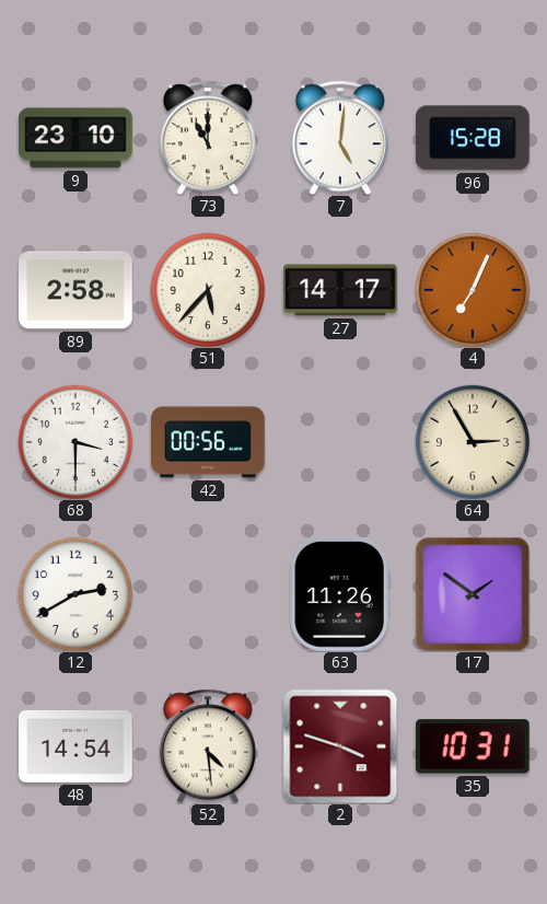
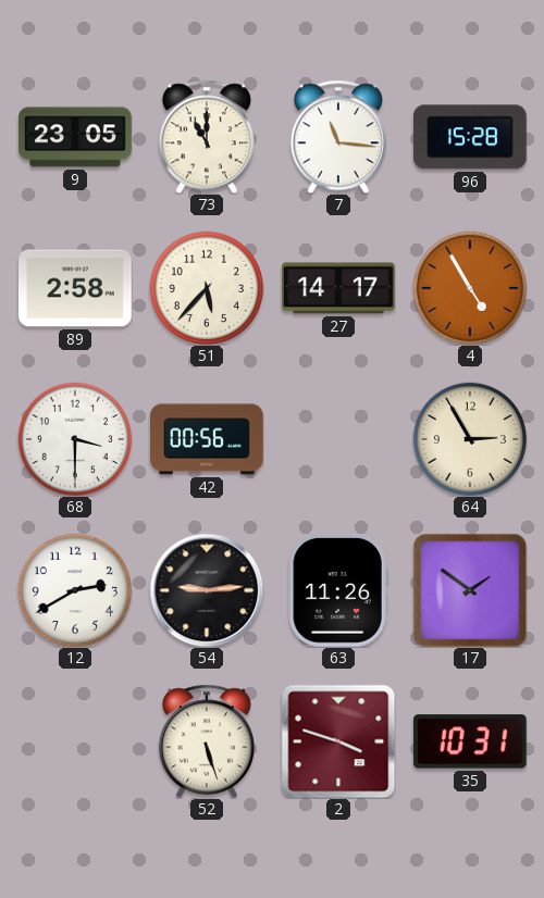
9: 23:10 -> 23:05
7: 5:01 -> 11:16
4: 7:04 -> 4:55
54: none -> 9:14
48: 14:54 -> none
52: 4:29 -> 5:27
